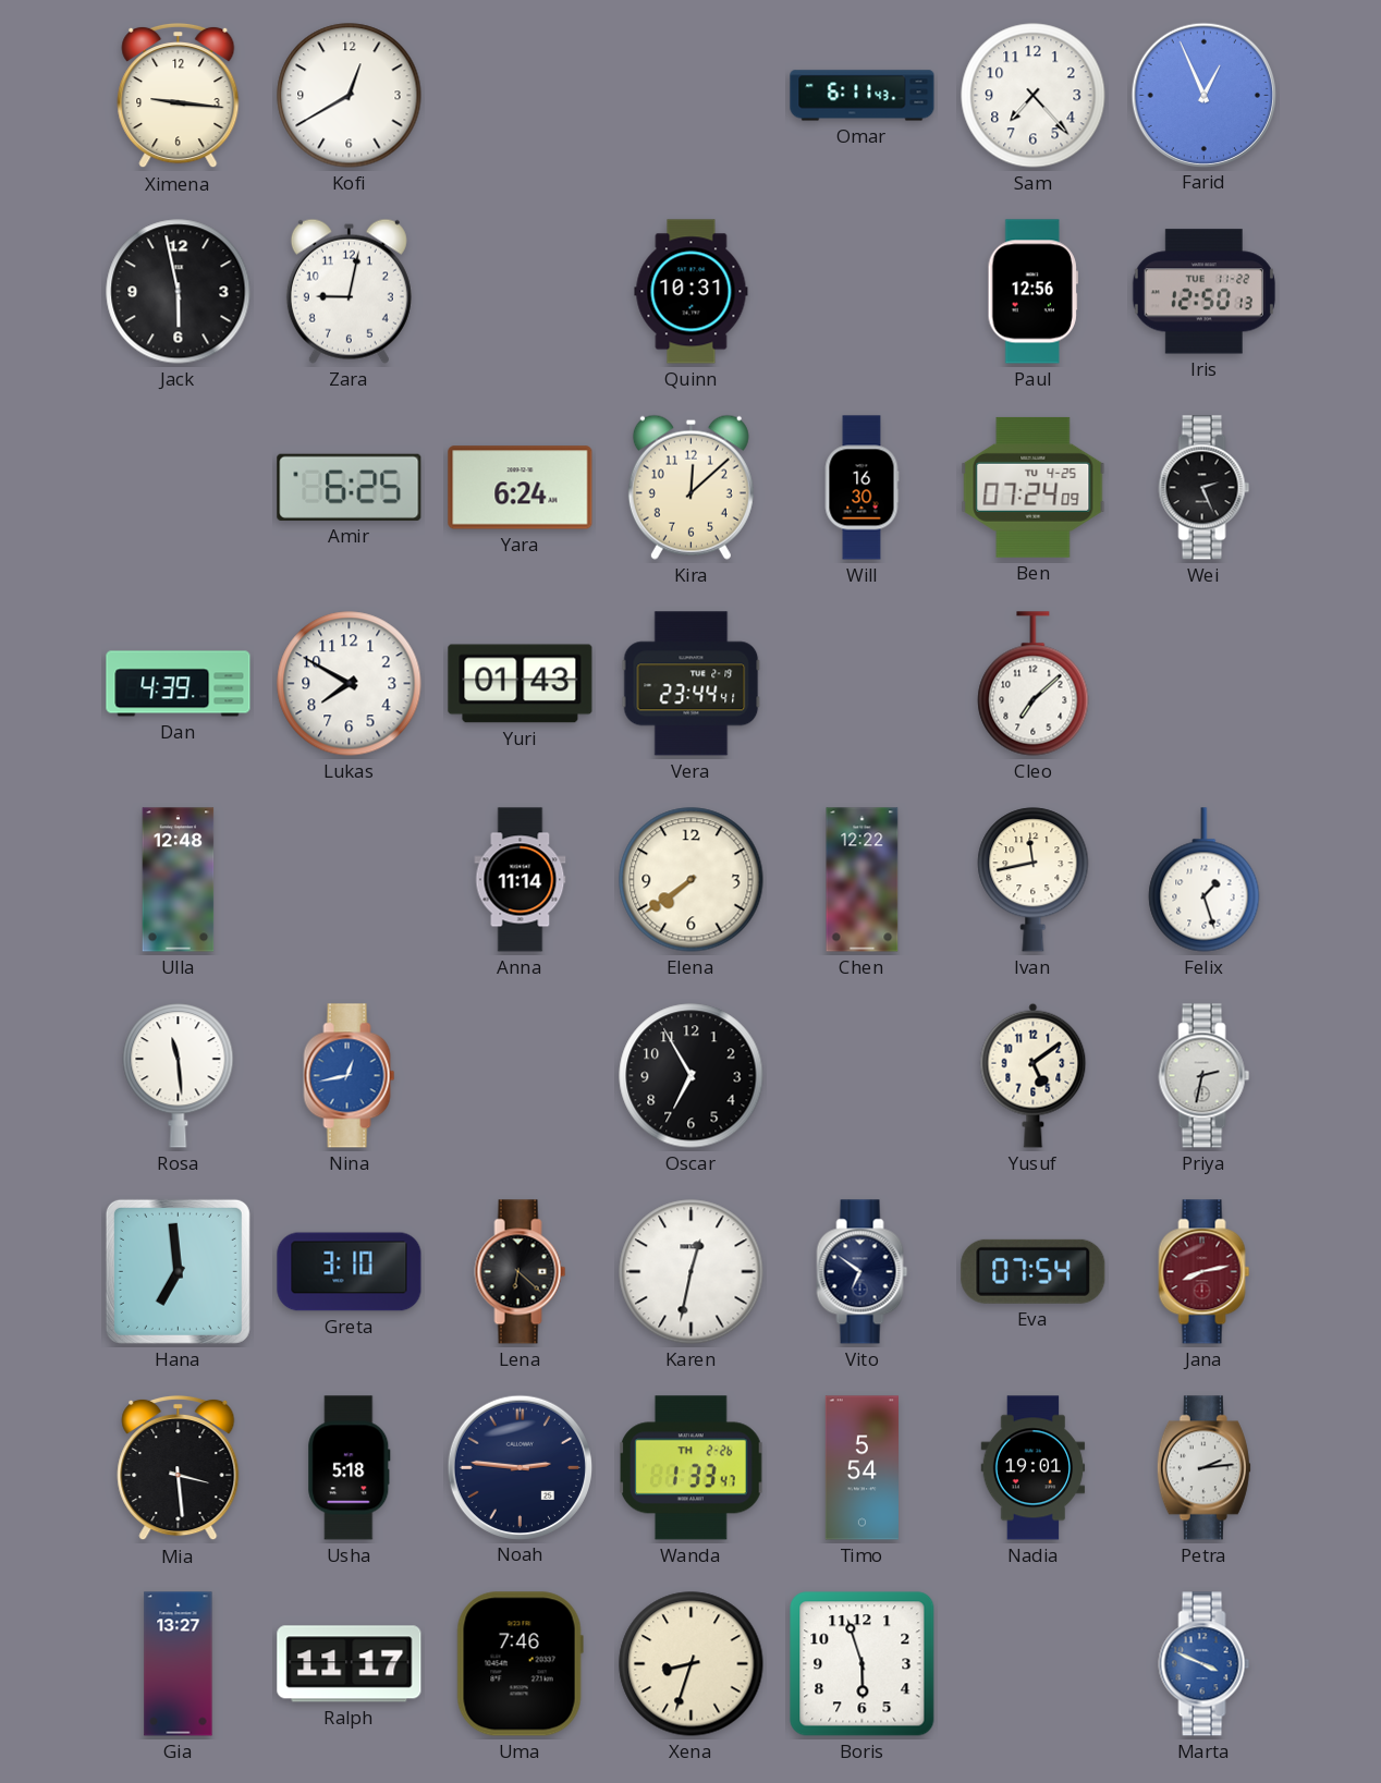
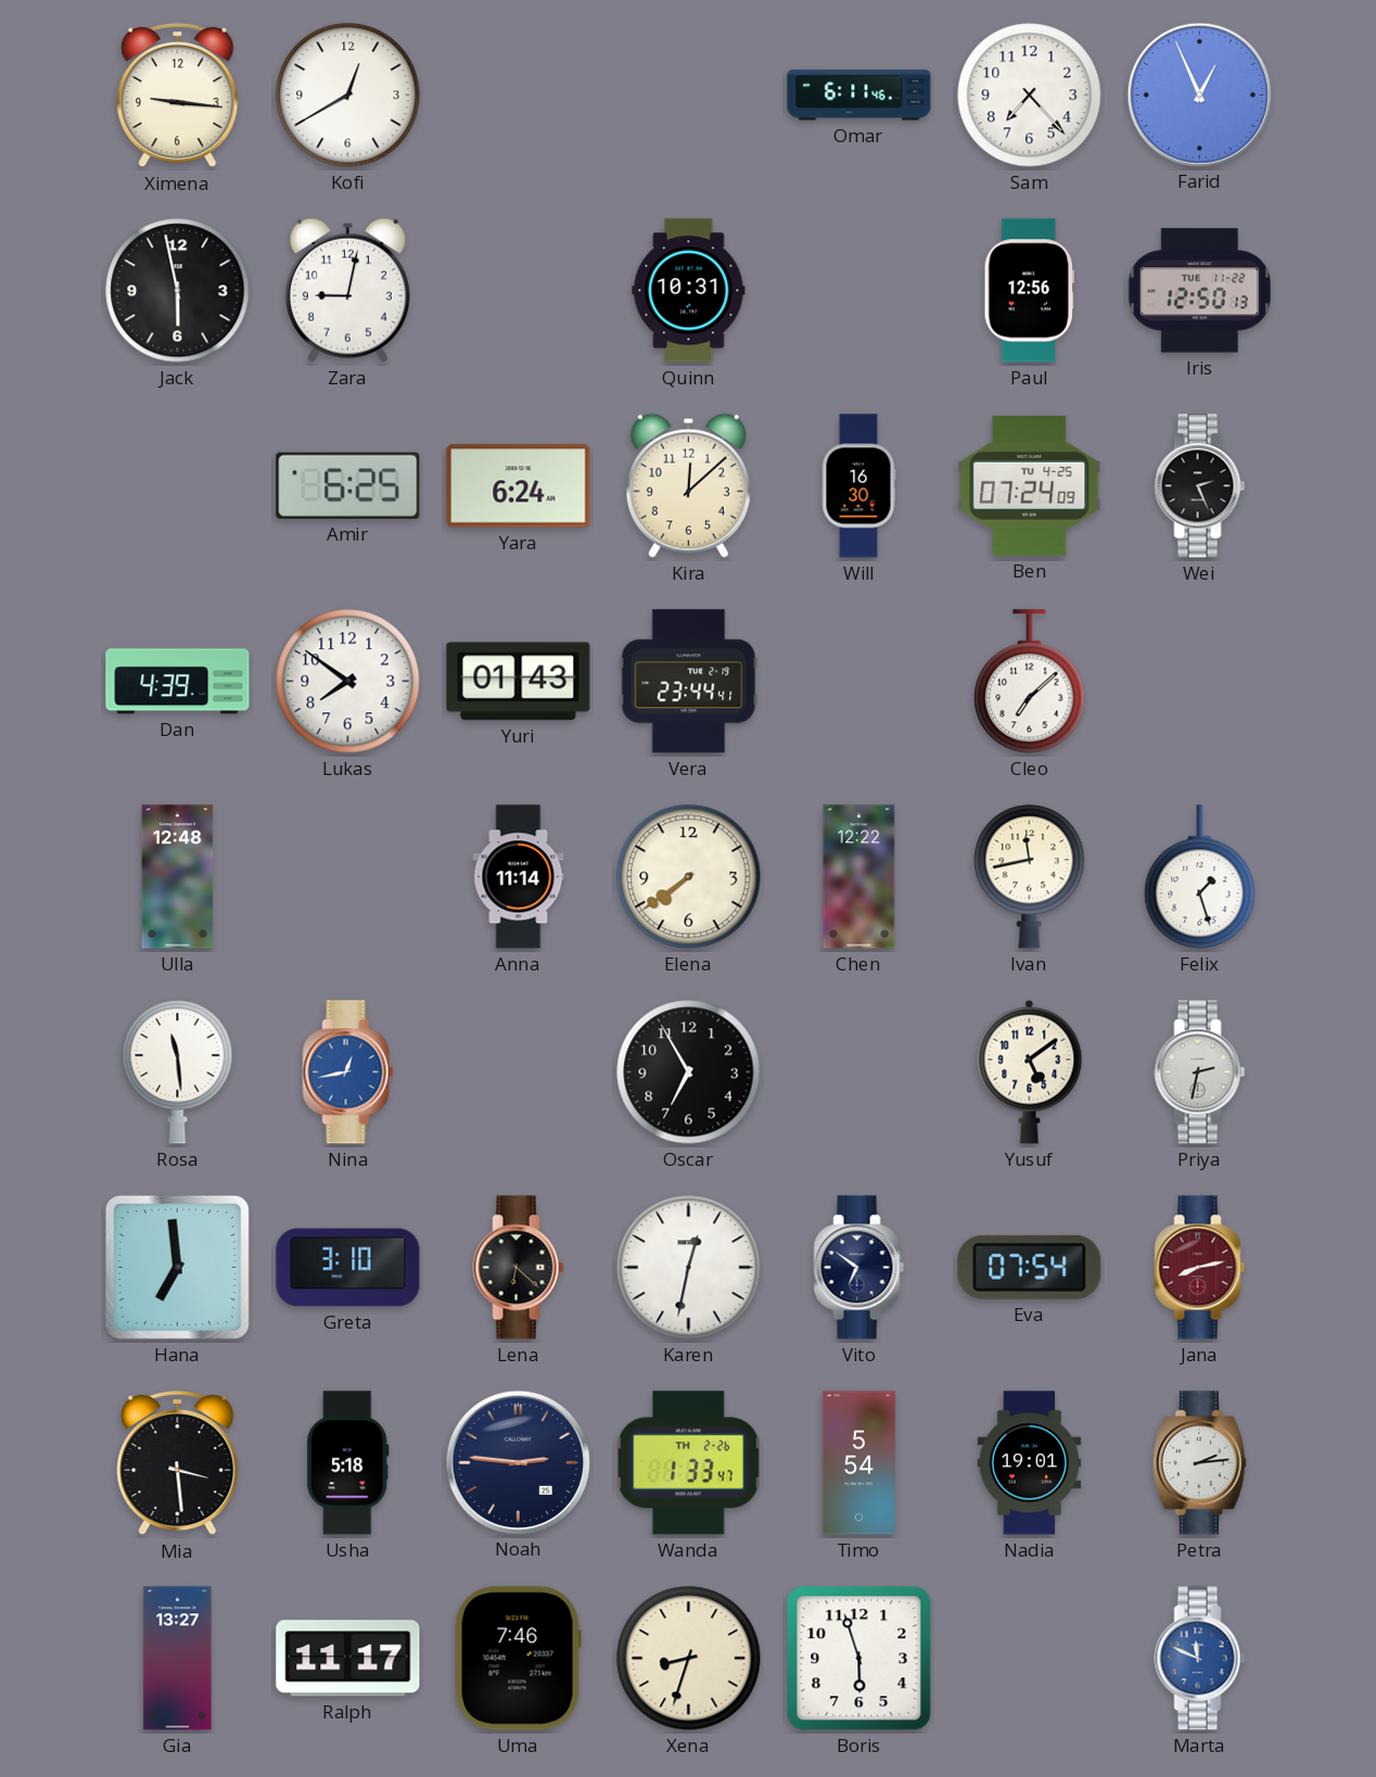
Omar: 6:11:43 -> 6:11:46
Lukas: 7:50 -> 7:51
Marta: 3:49 -> 11:49
